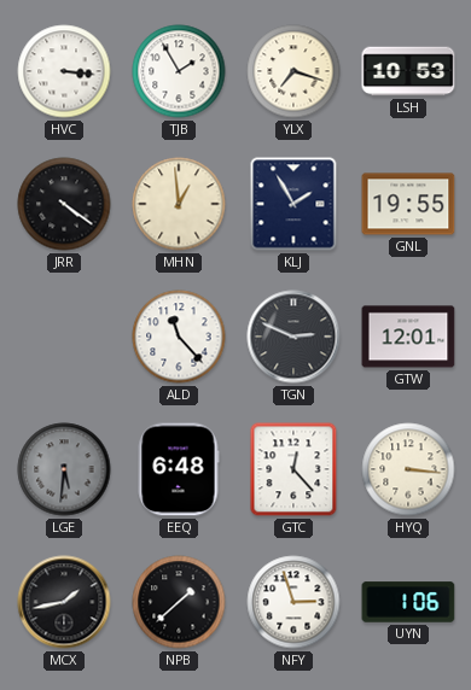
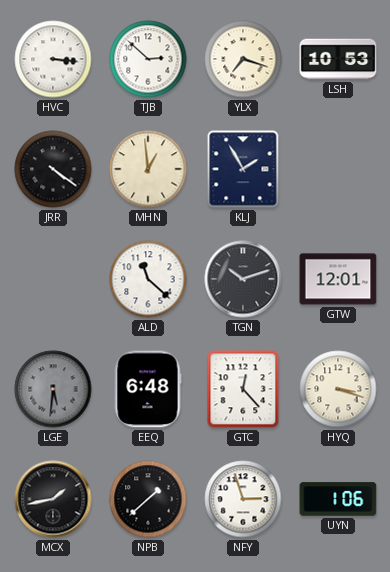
TJB: 1:55 -> 2:52
GNL: 19:55 -> none
ALD: 11:23 -> 11:22
TGN: 2:49 -> 10:12
HYQ: 3:16 -> 3:18
